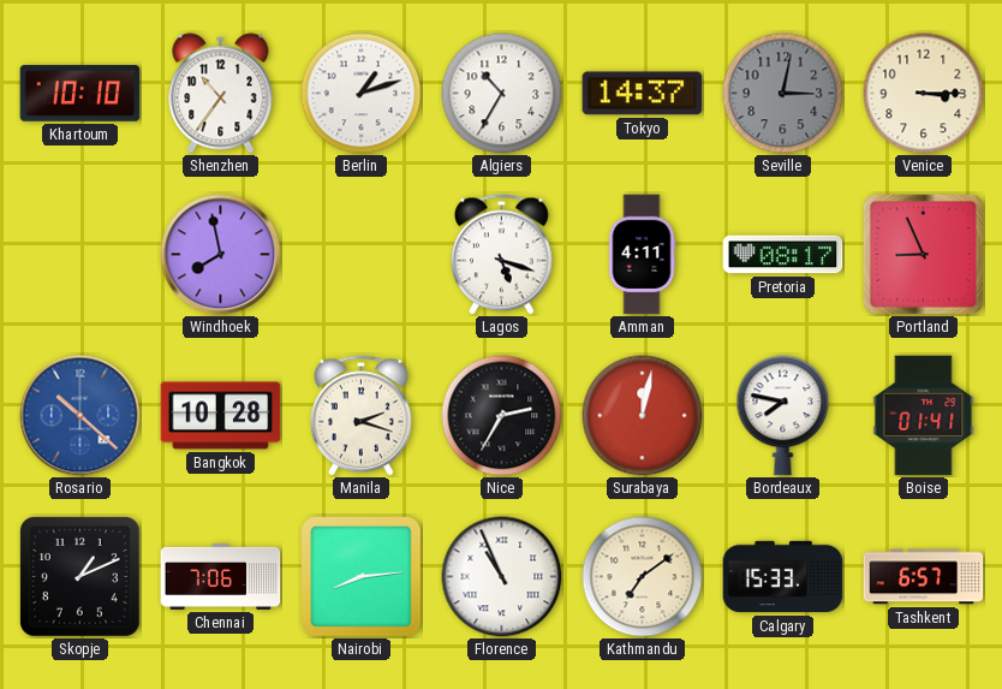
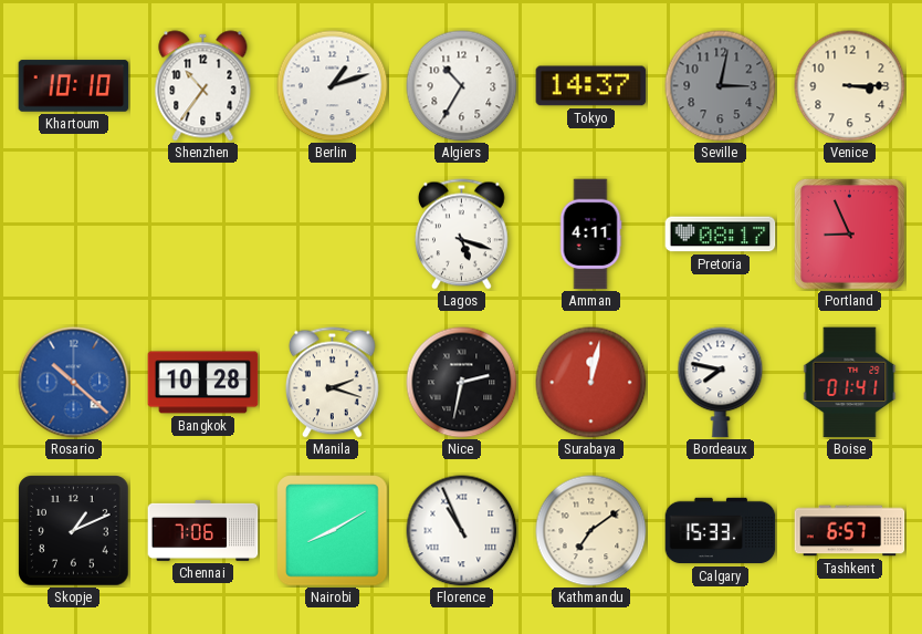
Windhoek: 7:58 -> none
Nice: 2:35 -> 2:32
Nairobi: 8:14 -> 8:10
